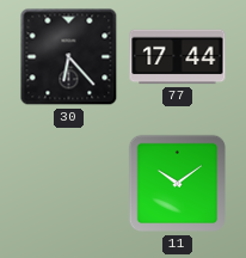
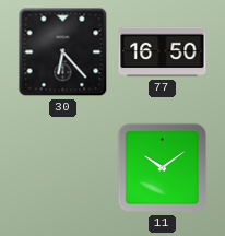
77: 17:44 -> 16:50
